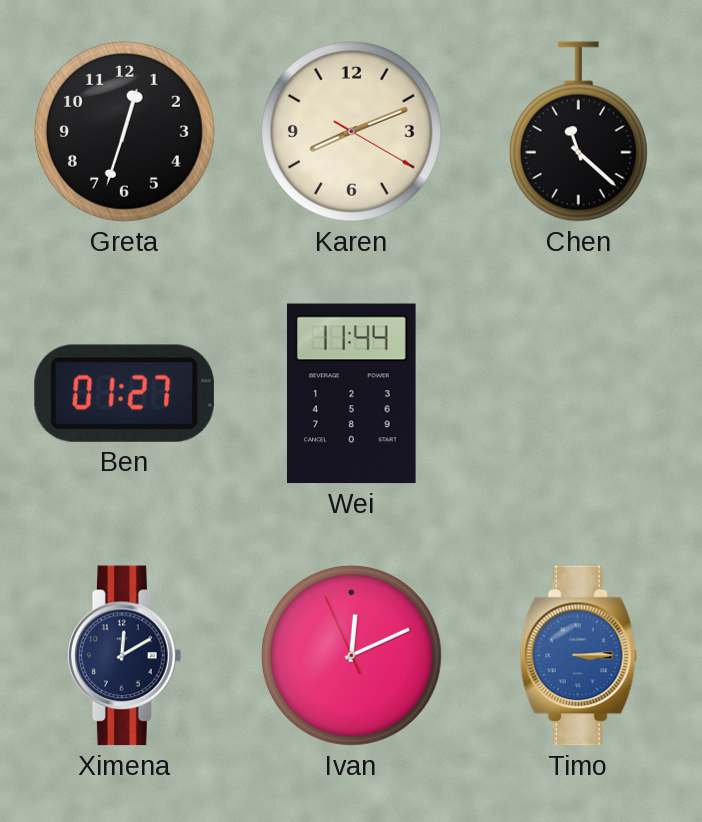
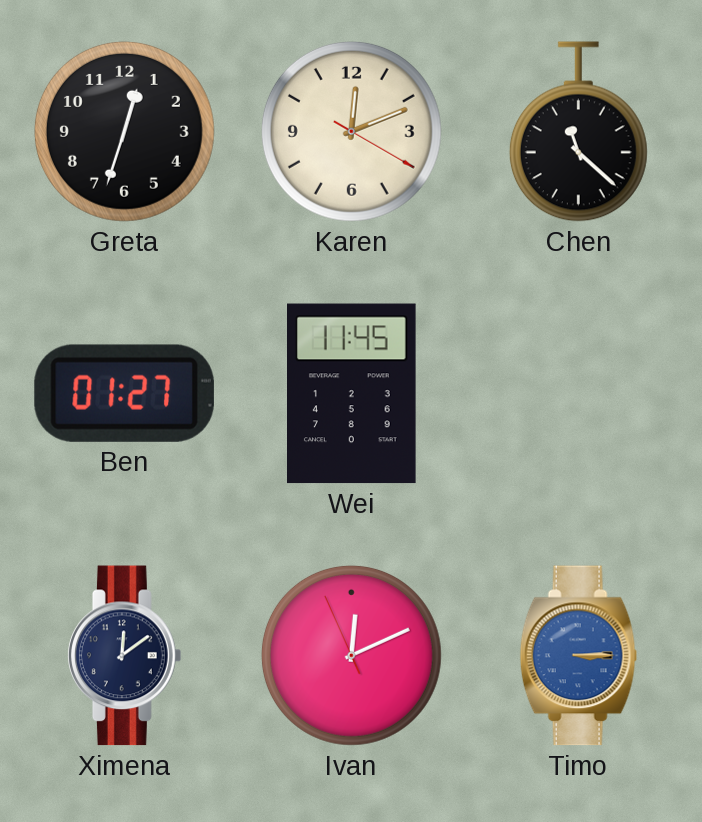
Karen: 8:11 -> 12:11
Wei: 11:44 -> 11:45
Ximena: 12:10 -> 12:09
